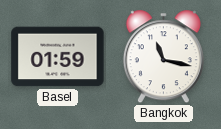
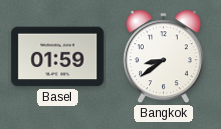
Bangkok: 11:17 -> 8:39
